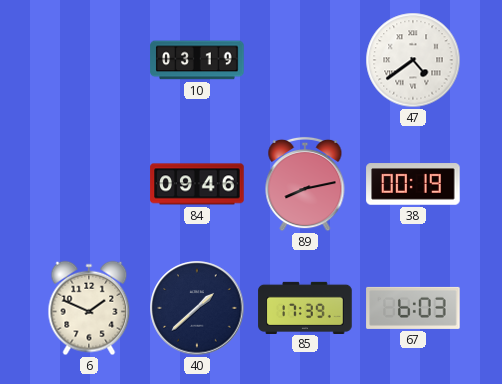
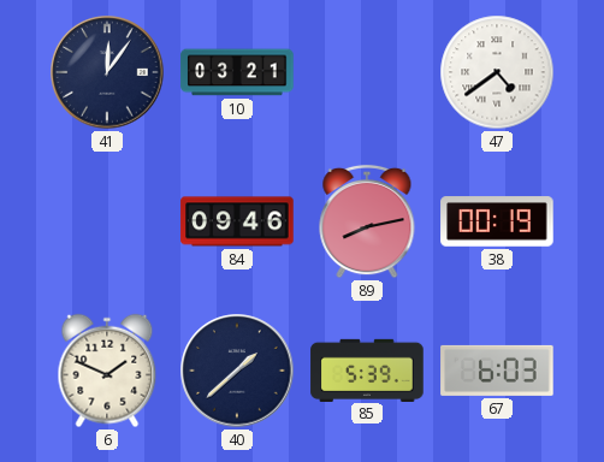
41: none -> 12:06
10: 03:19 -> 03:21
85: 17:39 -> 5:39
